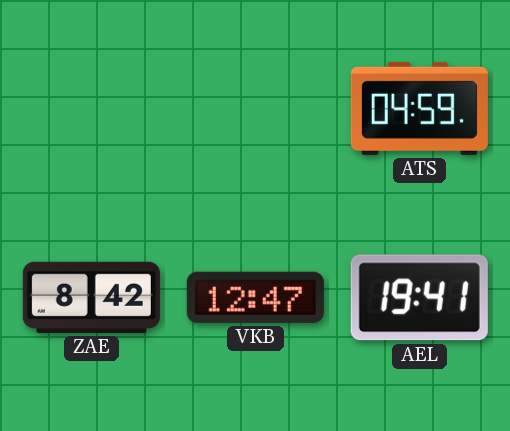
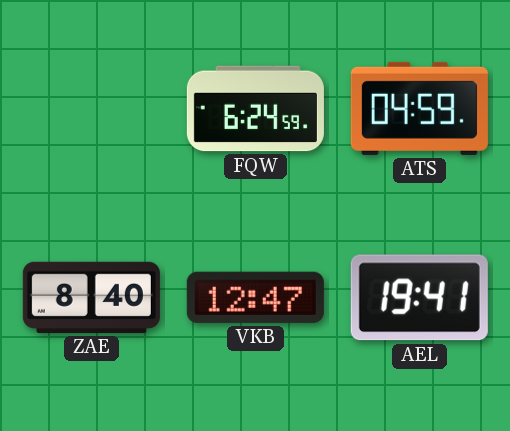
FQW: none -> 6:24
ZAE: 8:42 -> 8:40
